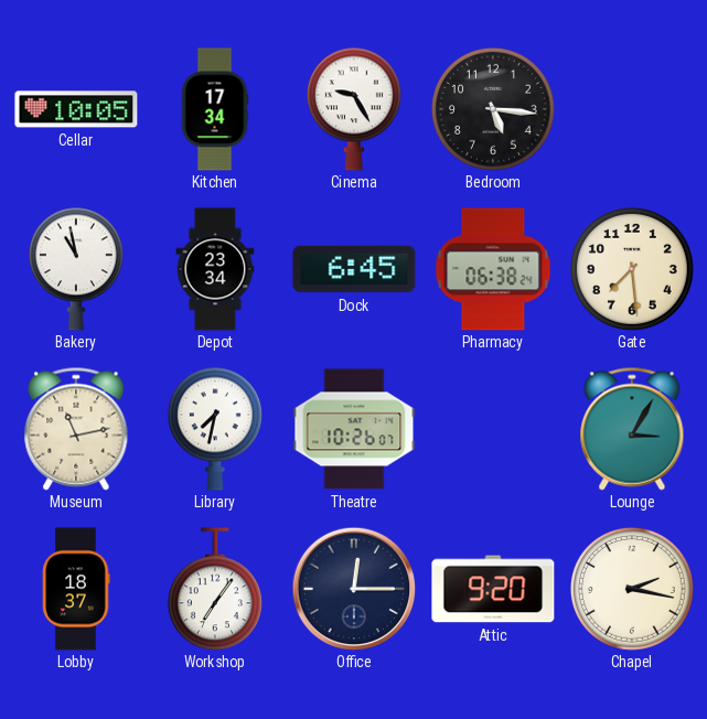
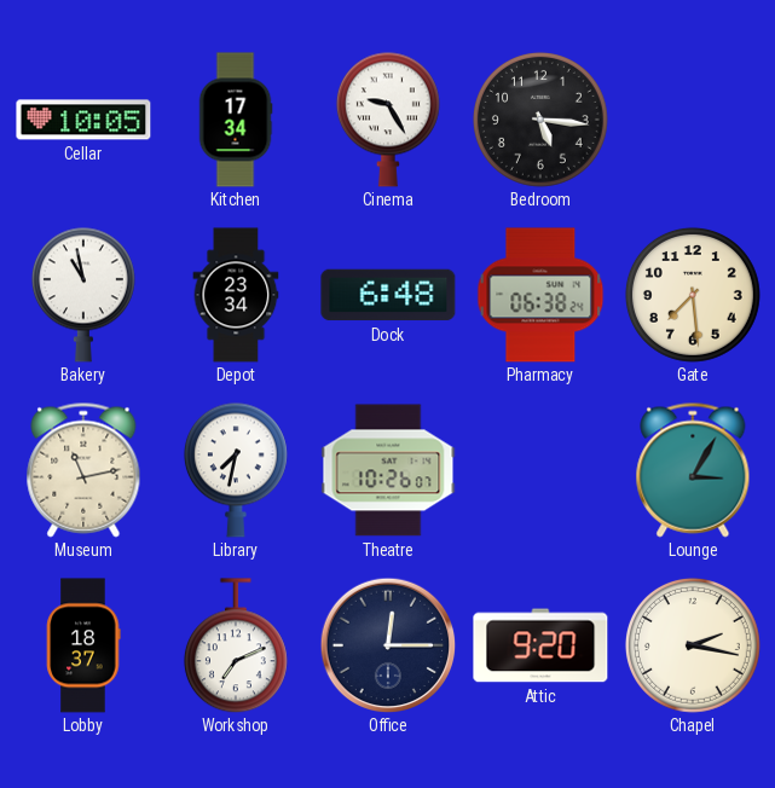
Dock: 6:45 -> 6:48
Workshop: 7:06 -> 7:11
